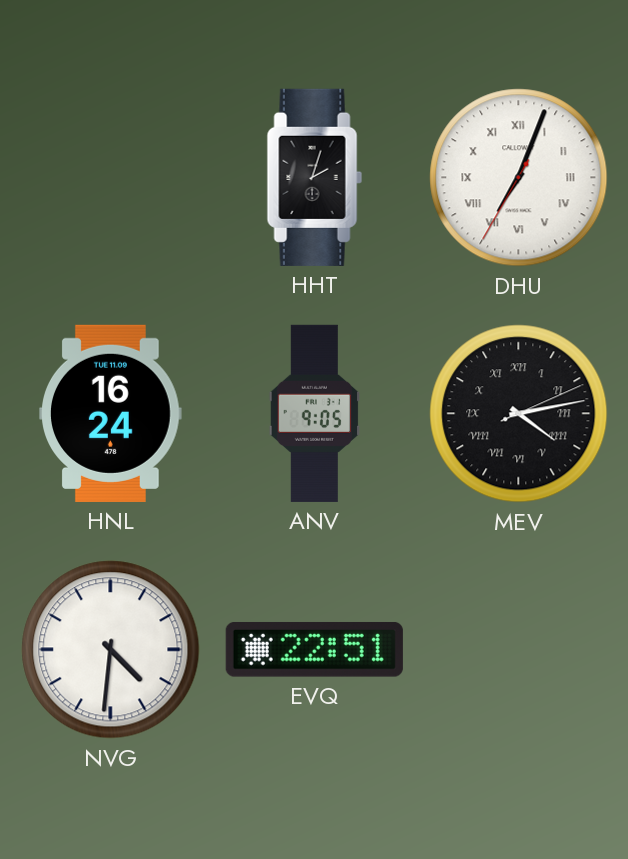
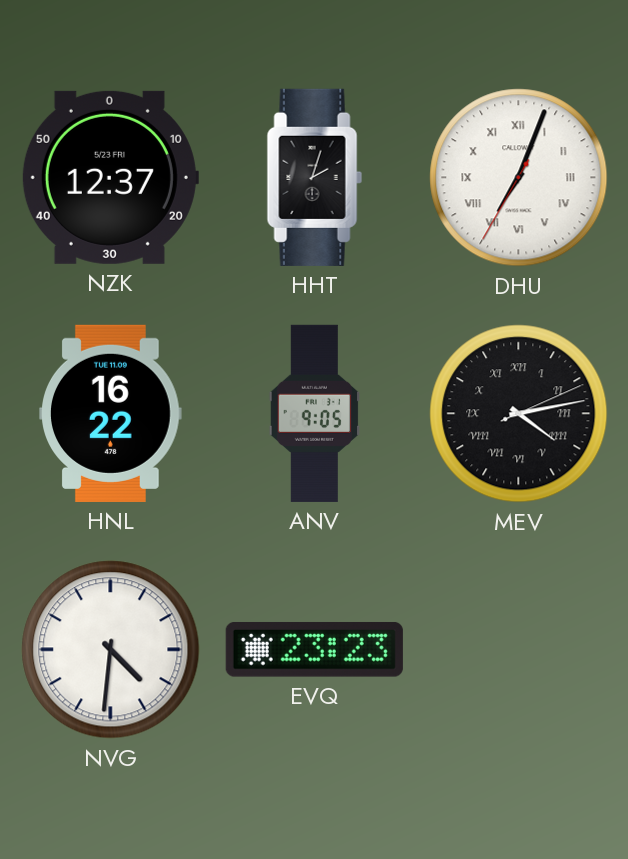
NZK: none -> 12:37
HNL: 16:24 -> 16:22
EVQ: 22:51 -> 23:23
